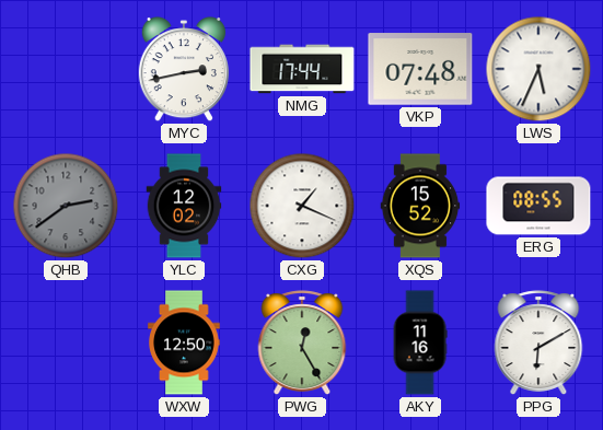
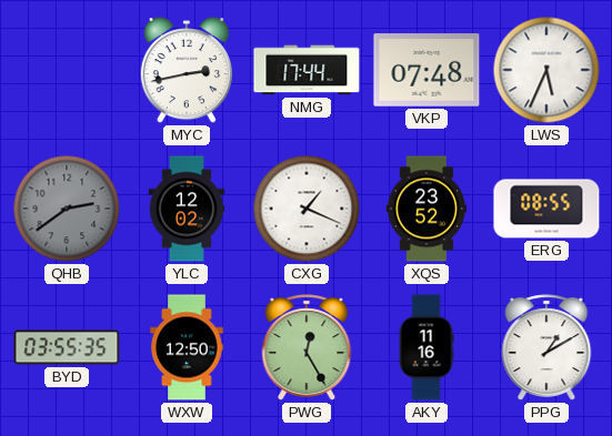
XQS: 15:52 -> 23:52
BYD: none -> 03:55
PPG: 6:10 -> 1:10
